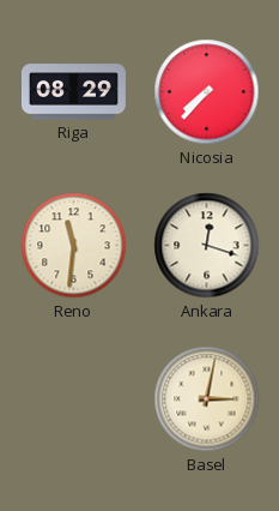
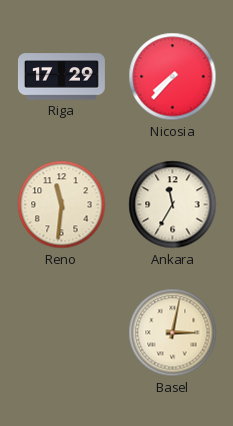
Riga: 08:29 -> 17:29
Ankara: 12:18 -> 11:35
